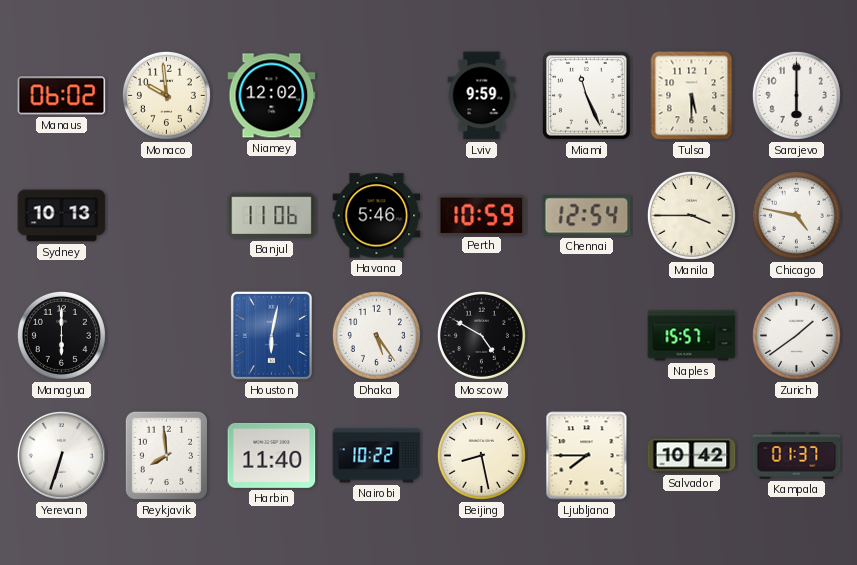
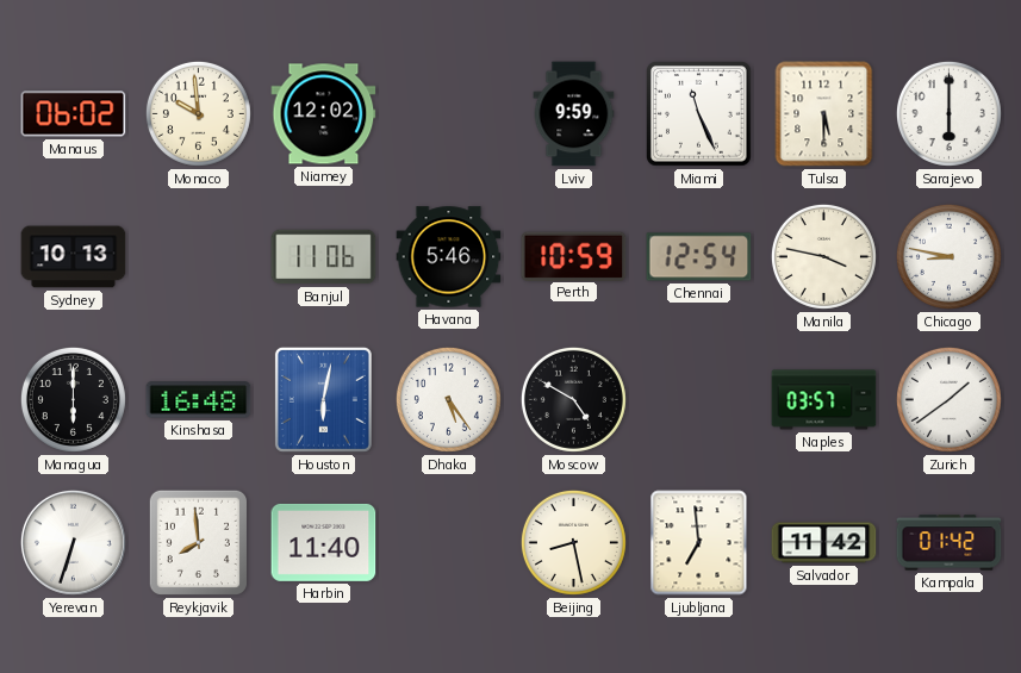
Manila: 3:45 -> 3:47
Chicago: 4:47 -> 8:47
Kinshasa: none -> 16:48
Naples: 15:57 -> 03:57
Nairobi: 10:22 -> none
Ljubljana: 7:45 -> 6:59
Salvador: 10:42 -> 11:42
Kampala: 01:37 -> 01:42
